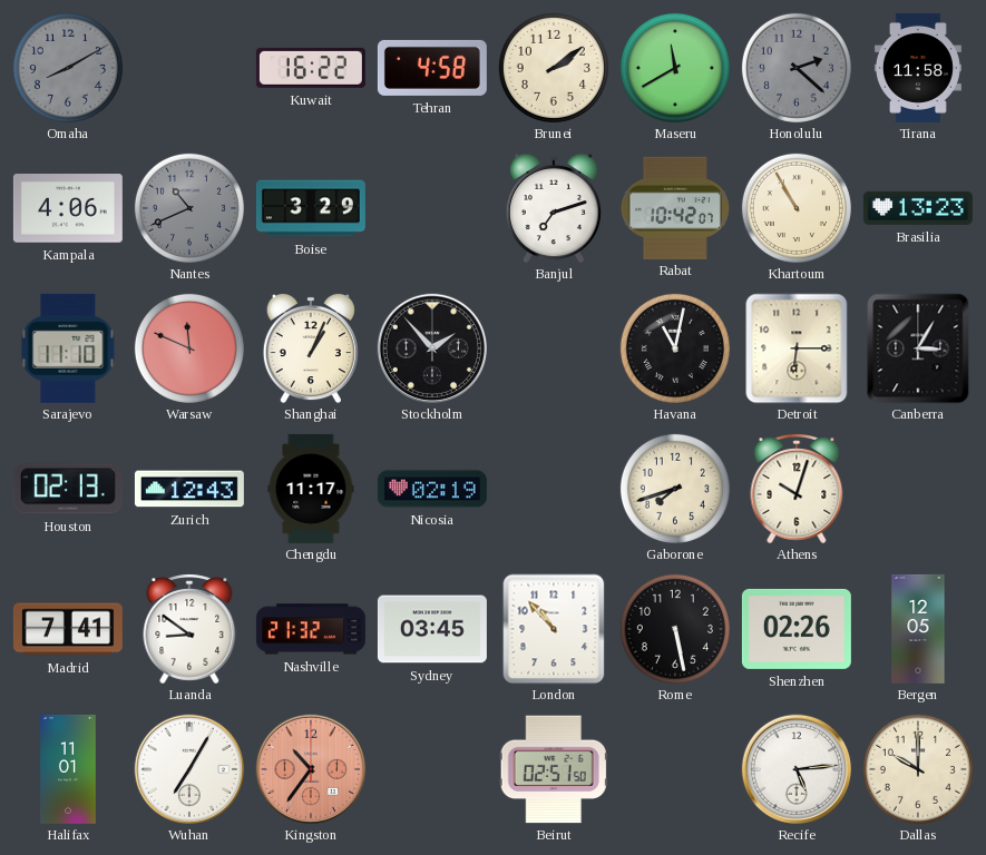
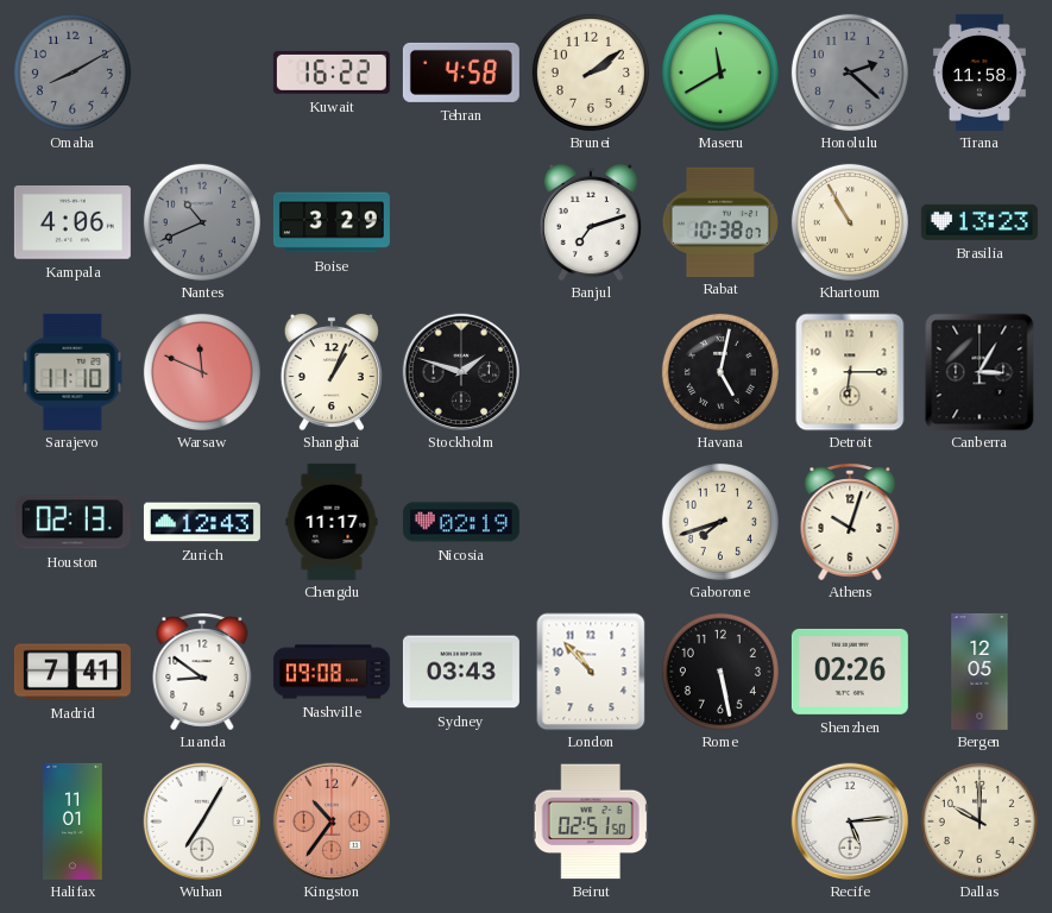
Rabat: 10:42 -> 10:38
Stockholm: 1:53 -> 1:48
Havana: 11:02 -> 5:02
Nashville: 21:32 -> 09:08
Sydney: 03:45 -> 03:43
